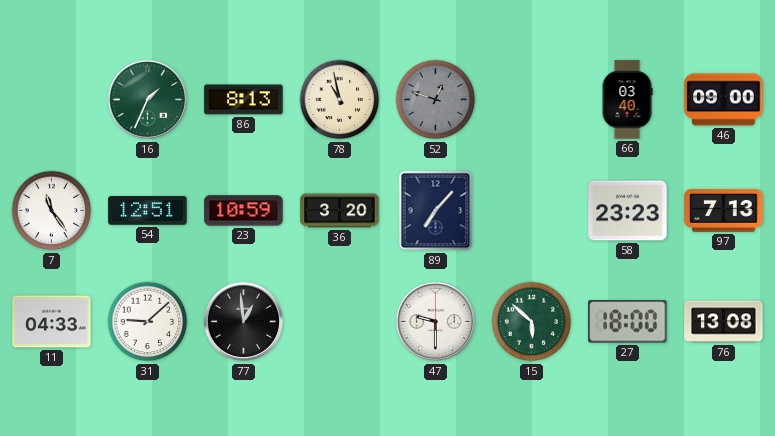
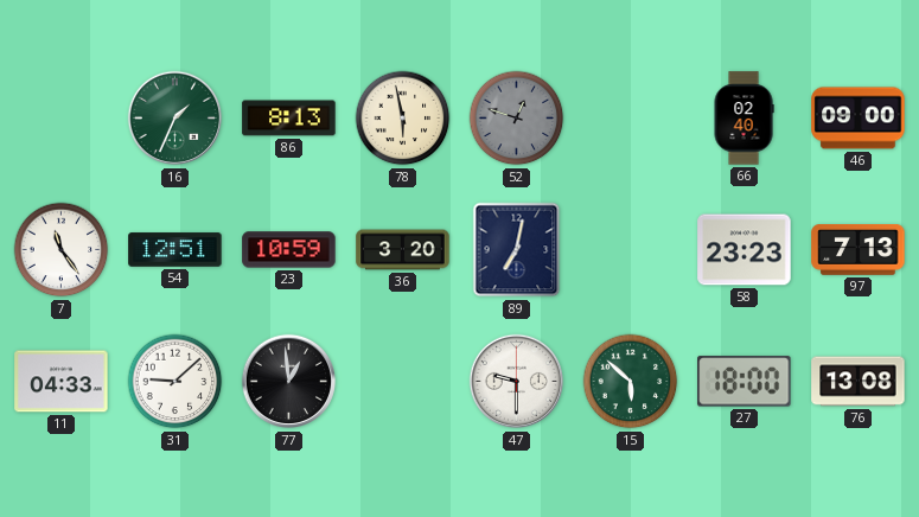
78: 10:58 -> 5:58
66: 03:40 -> 02:40
89: 7:07 -> 7:02
